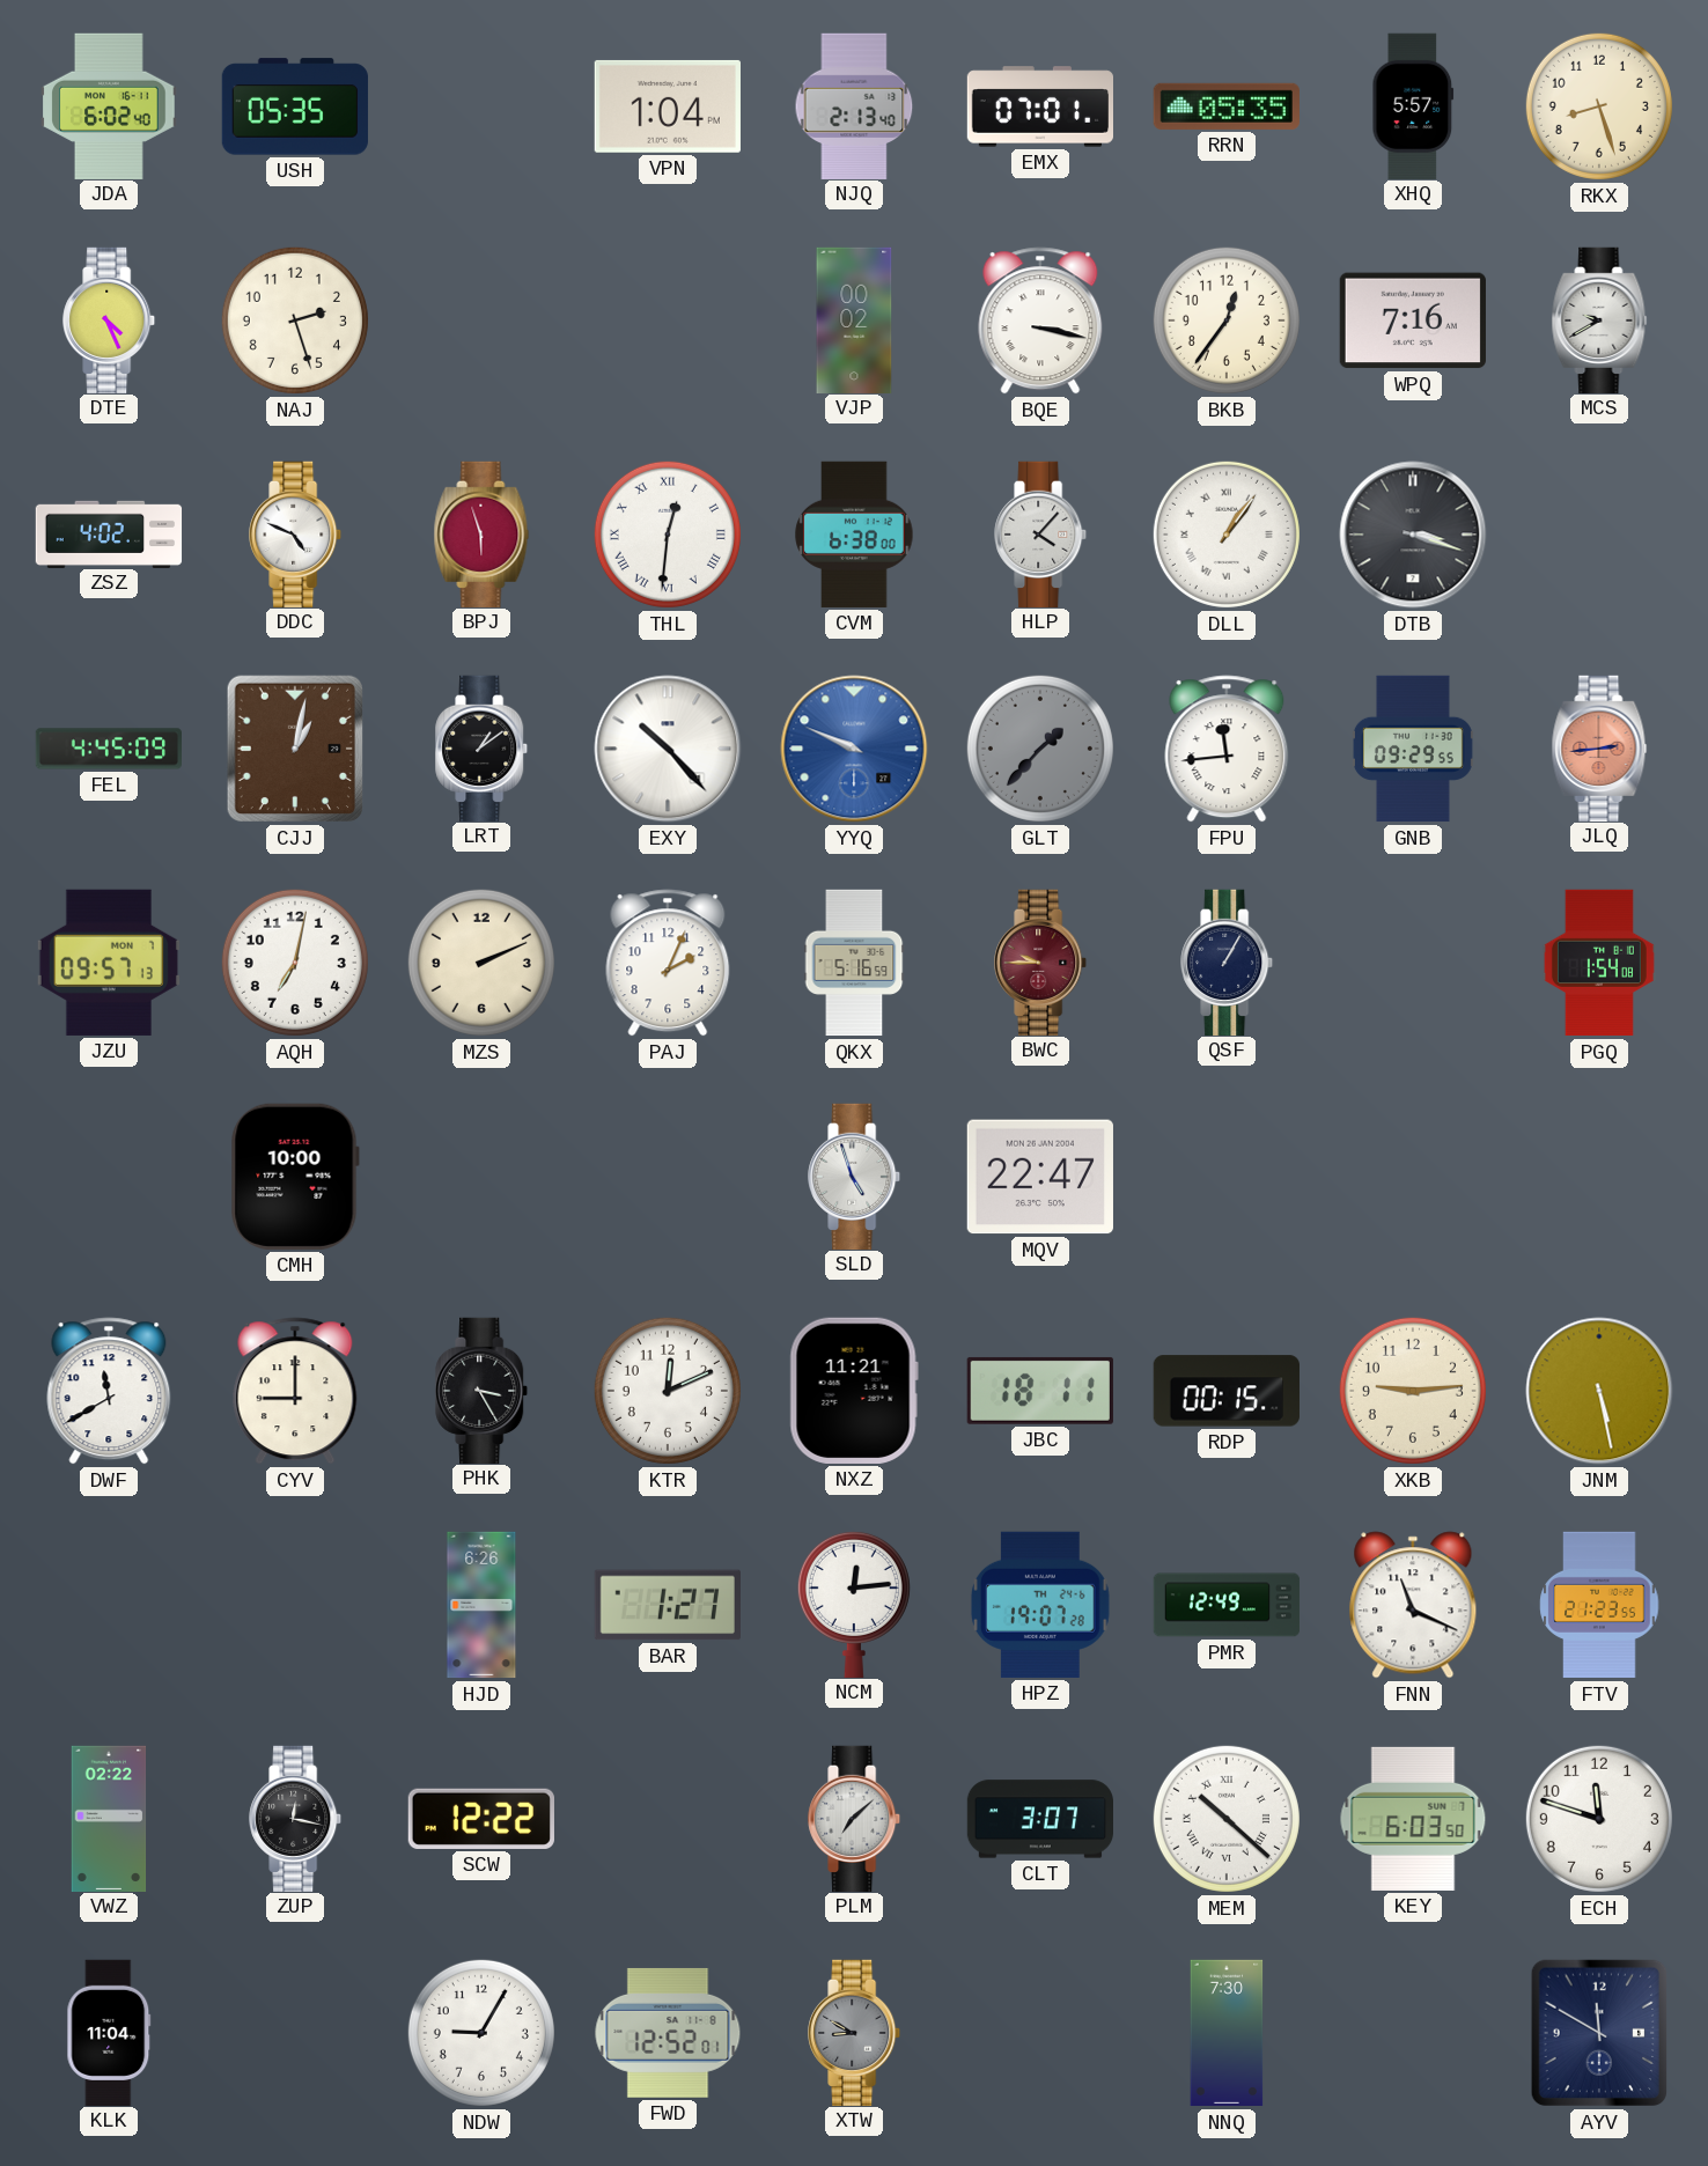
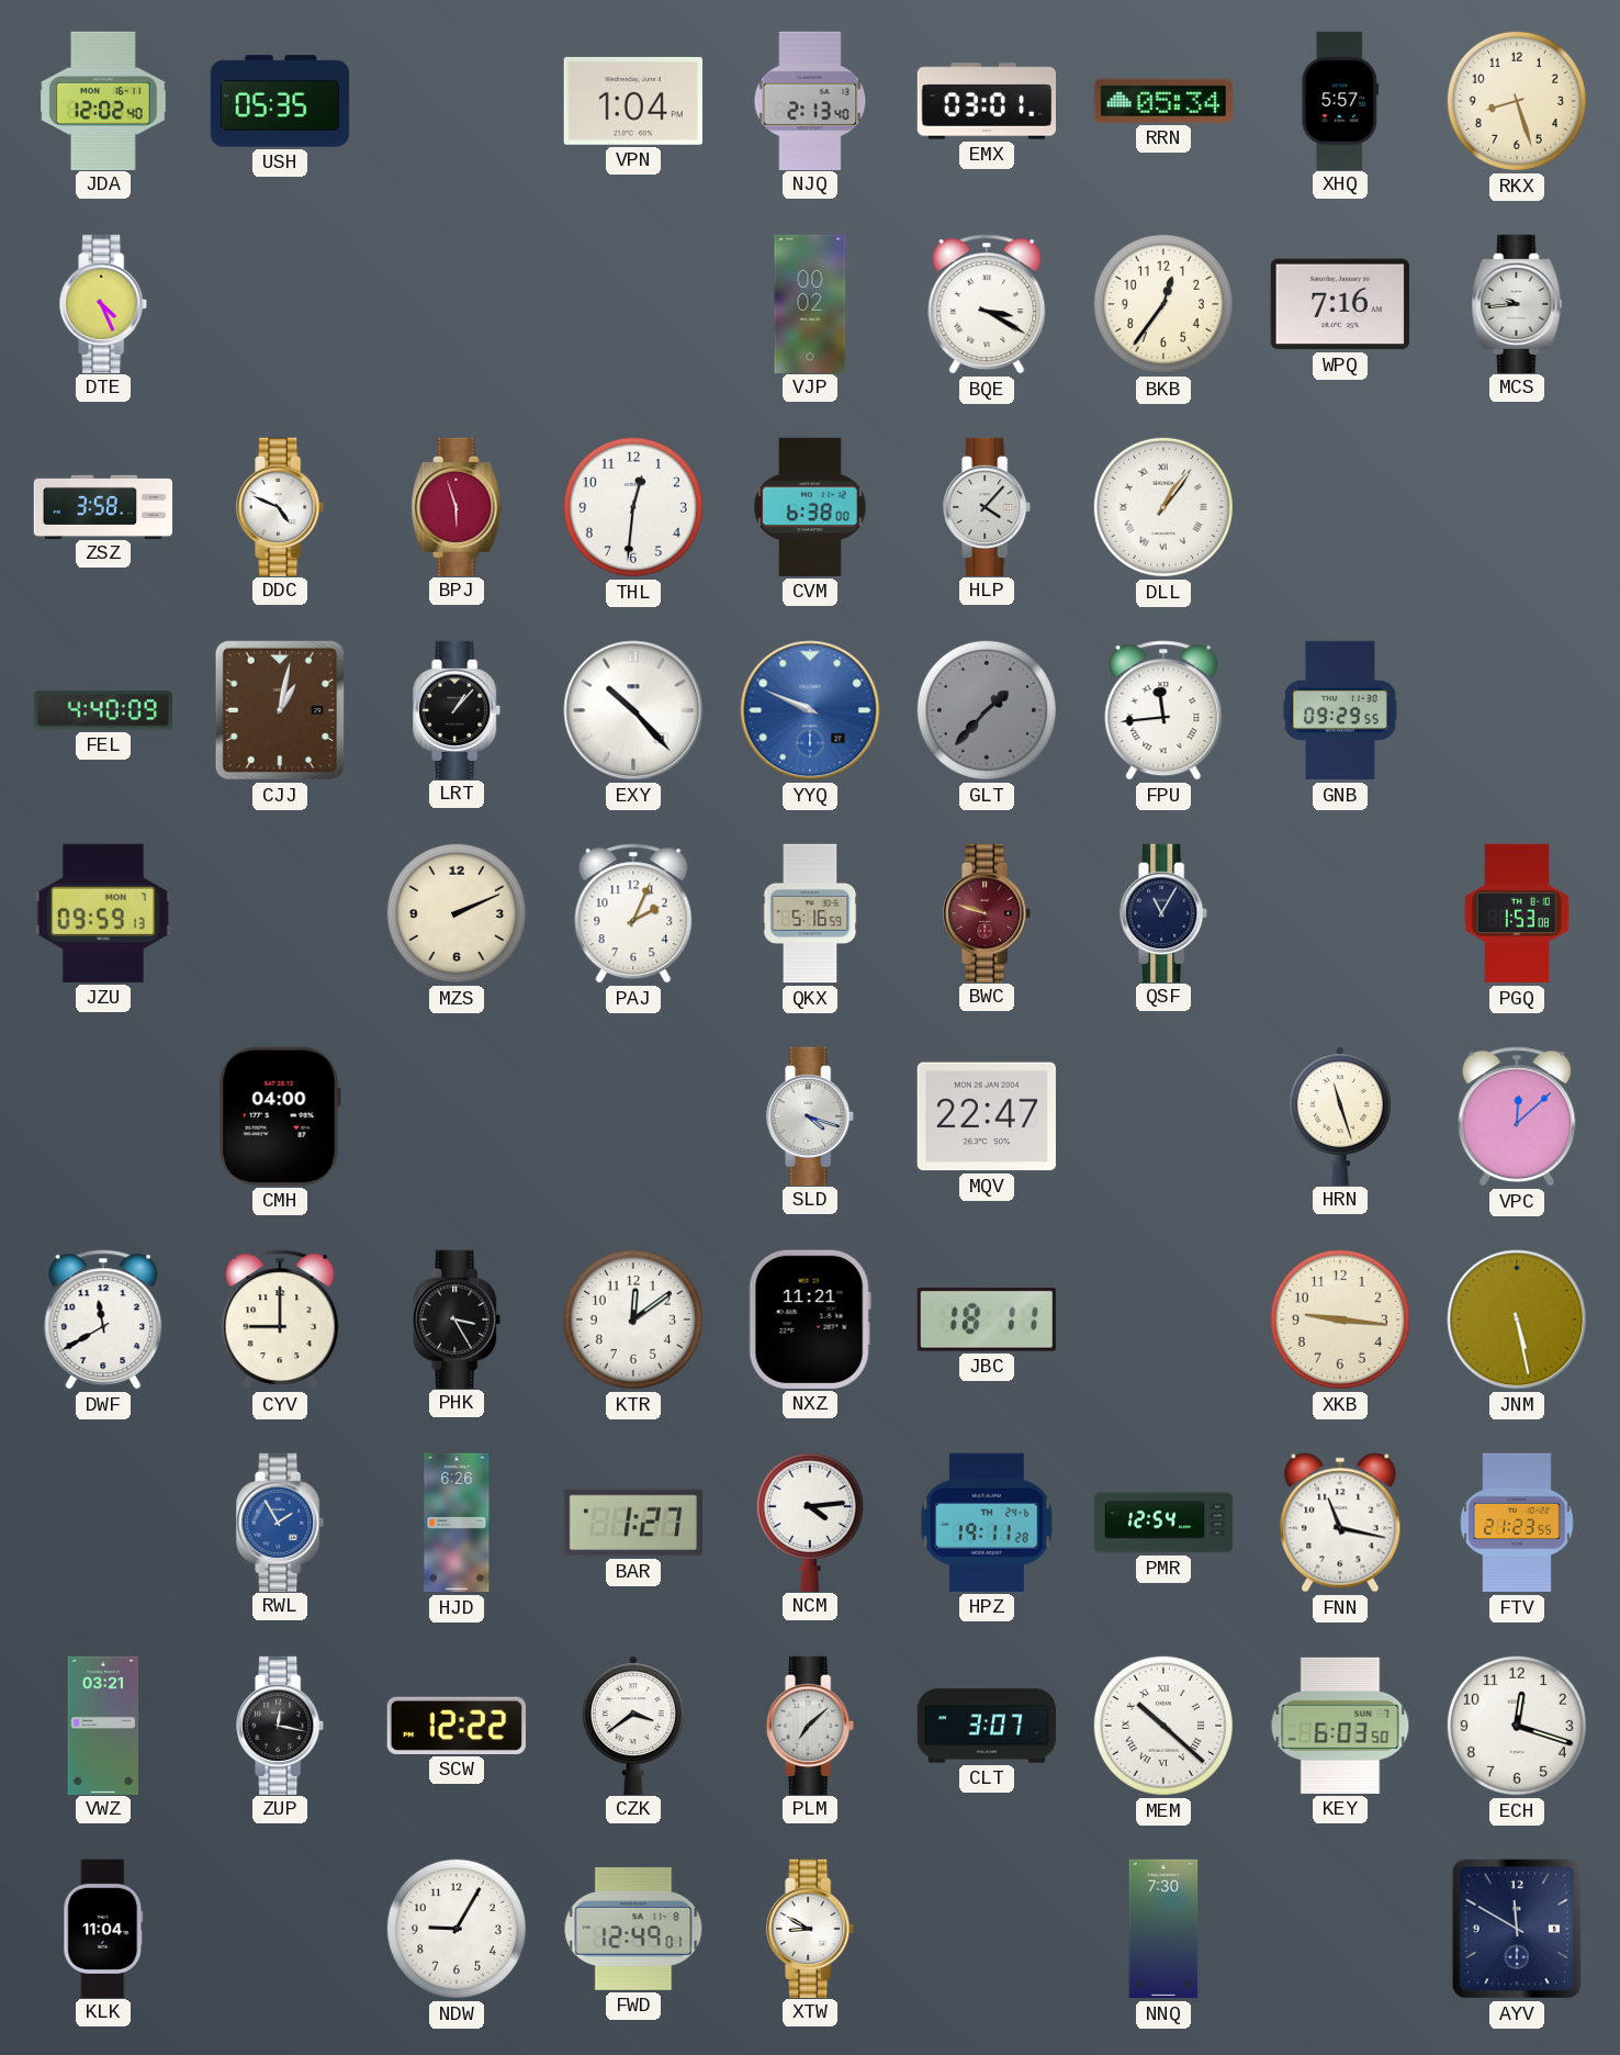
JDA: 6:02 -> 12:02
EMX: 07:01 -> 03:01
RRN: 05:35 -> 05:34
NAJ: 2:27 -> none
BQE: 3:17 -> 3:20
MCS: 9:40 -> 9:44
ZSZ: 4:02 -> 3:58
THL numerals: Roman -> Arabic
DTB: 3:18 -> none
FEL: 4:45 -> 4:40
LRT: 1:09 -> 1:07
JLQ: 2:44 -> none
JZU: 09:57 -> 09:59
AQH: 7:02 -> none
BWC: 9:45 -> 9:48
QSF: 1:05 -> 11:05
PGQ: 1:54 -> 1:53
CMH: 10:00 -> 04:00
SLD: 4:57 -> 4:18
HRN: none -> 11:27
VPC: none -> 12:08
KTR: 12:11 -> 12:09
RDP: 00:15 -> none
XKB: 9:14 -> 9:16
RWL: none -> 1:55
NCM: 12:14 -> 4:14
HPZ: 19:07 -> 19:11
PMR: 12:49 -> 12:54
FNN: 11:19 -> 11:17
VWZ: 02:22 -> 03:21
CZK: none -> 3:39
ECH: 11:48 -> 12:18
FWD: 12:52 -> 12:49
XTW dial: grey -> white
